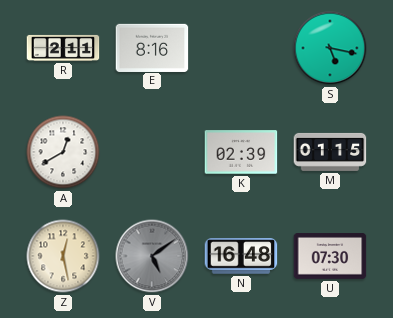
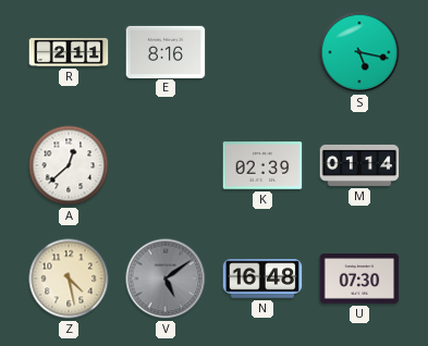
A: 12:40 -> 12:38
M: 01:15 -> 01:14
Z: 12:28 -> 4:28
